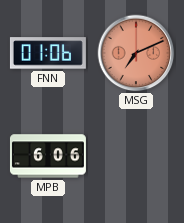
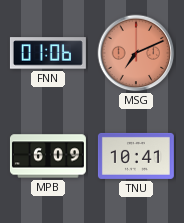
MPB: 6:06 -> 6:09
TNU: none -> 10:41
